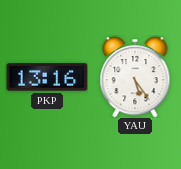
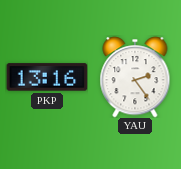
YAU: 5:24 -> 2:24
